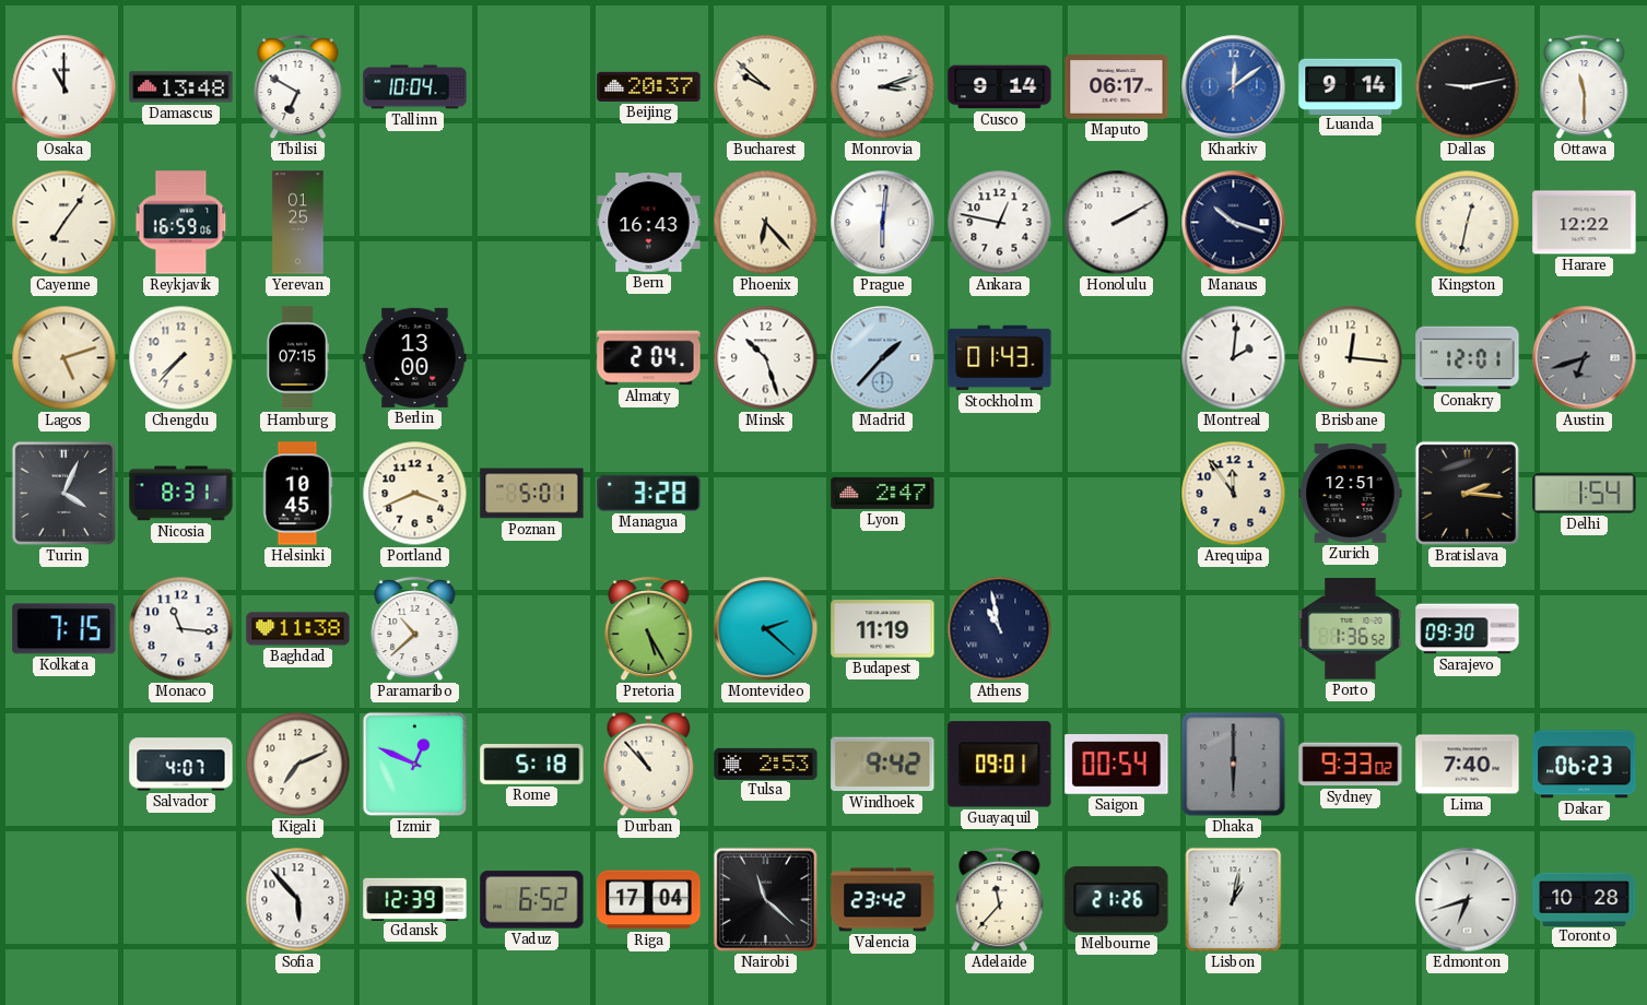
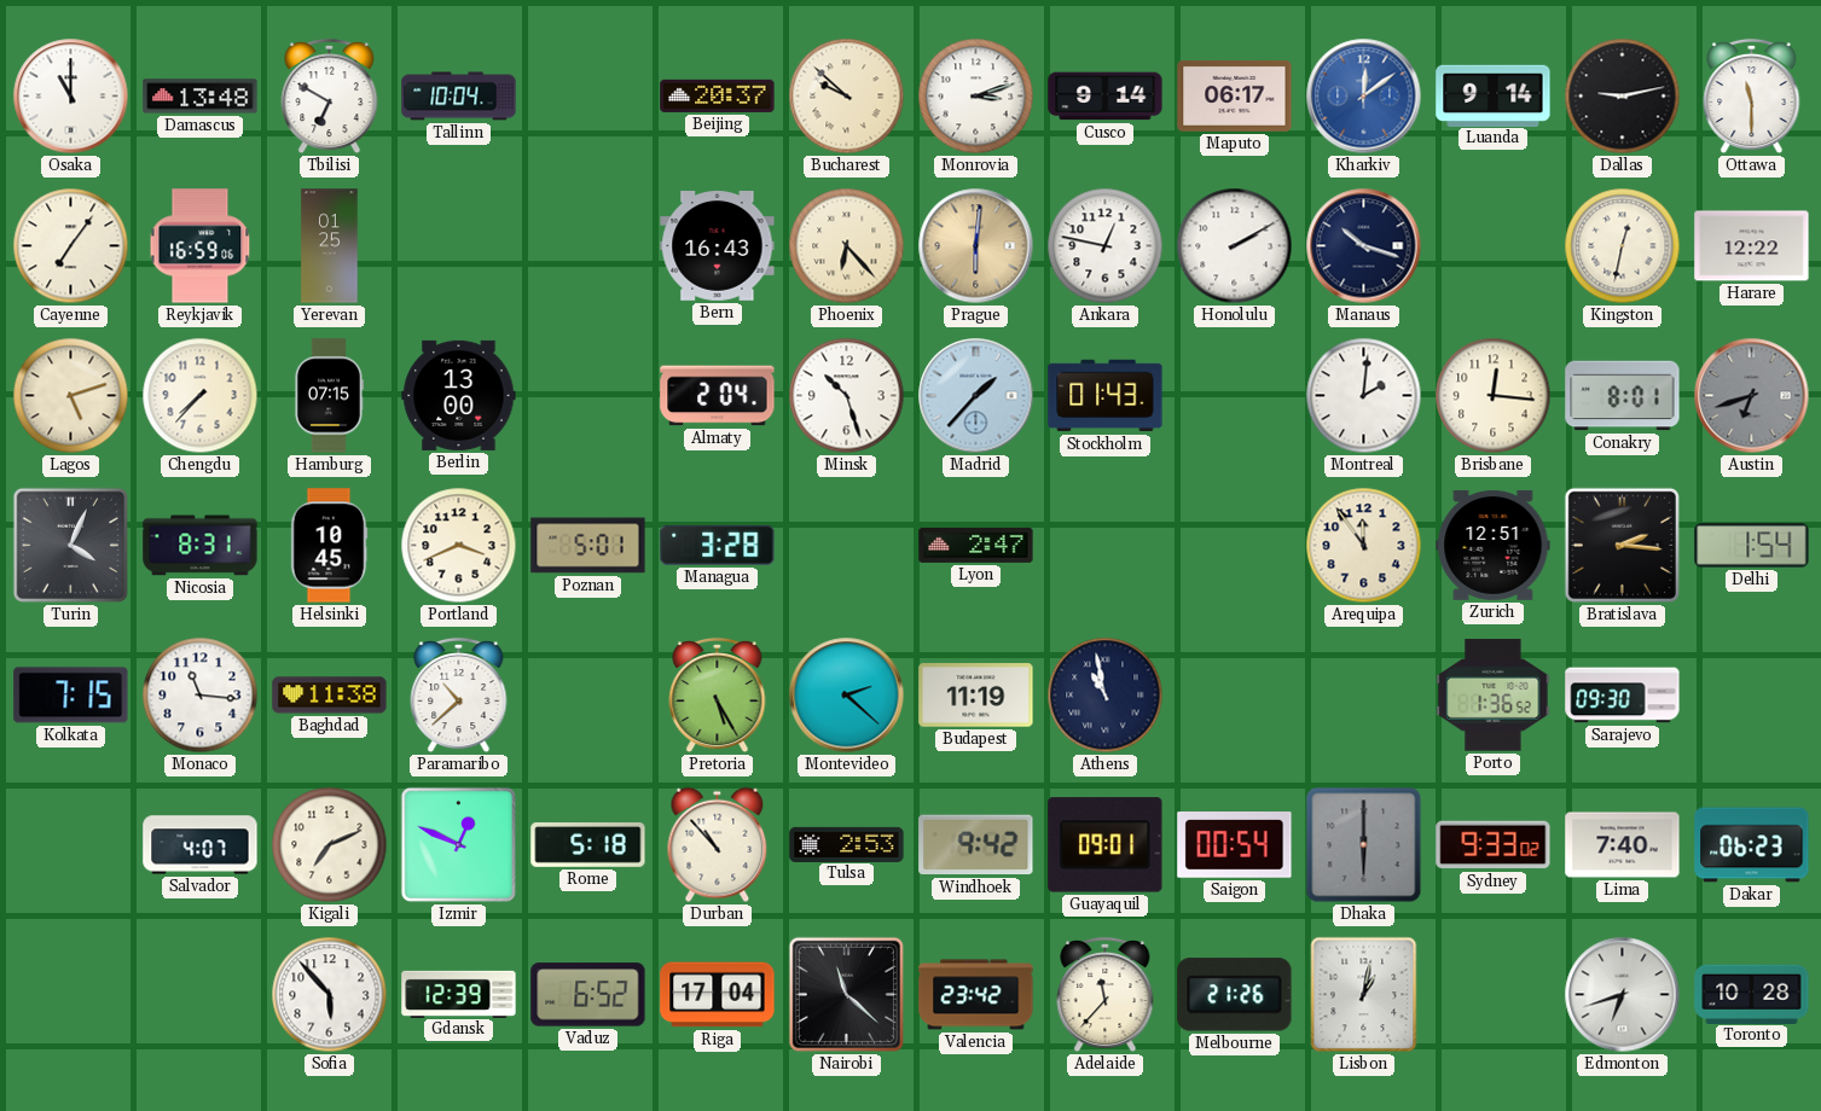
Prague dial: white -> champagne
Conakry: 12:01 -> 8:01
